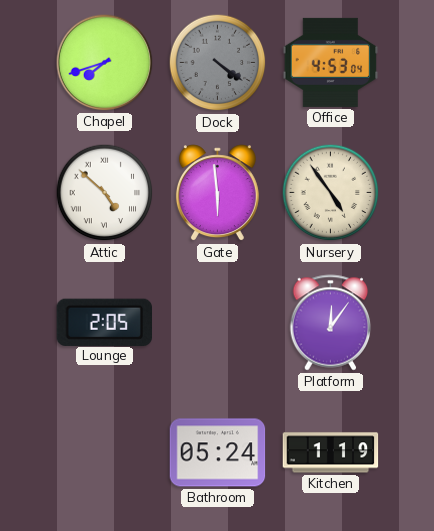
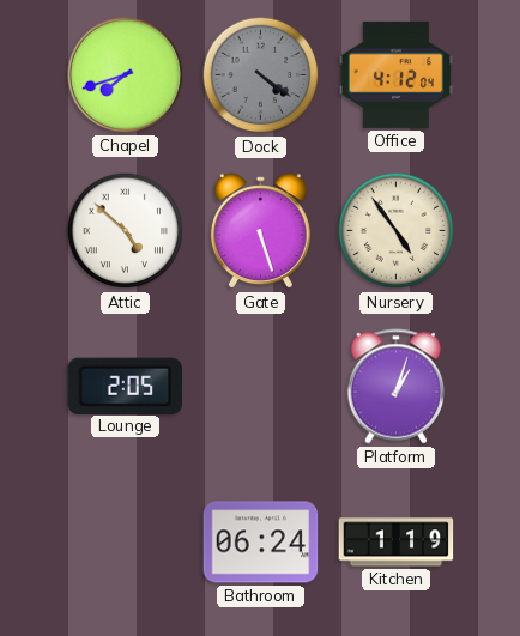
Office: 4:53 -> 4:12
Gate: 5:59 -> 5:27
Platform: 12:06 -> 1:03
Bathroom: 05:24 -> 06:24
